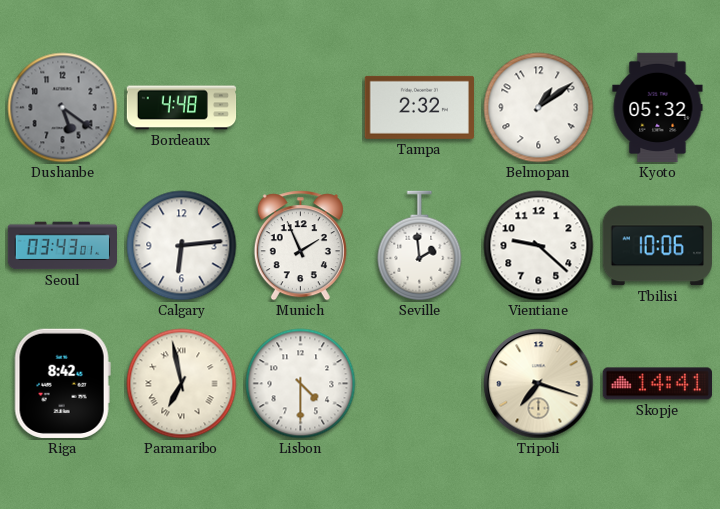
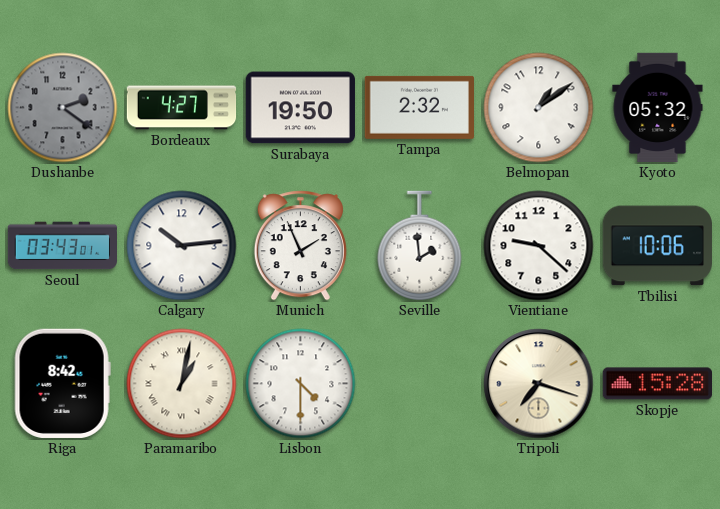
Dushanbe: 5:21 -> 2:21
Bordeaux: 4:48 -> 4:27
Surabaya: none -> 19:50
Calgary: 6:14 -> 10:14
Paramaribo: 6:58 -> 1:02
Skopje: 14:41 -> 15:28
